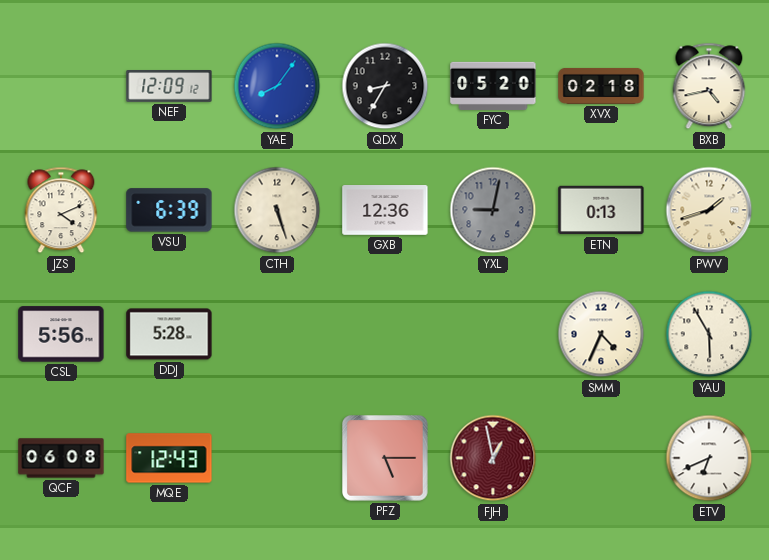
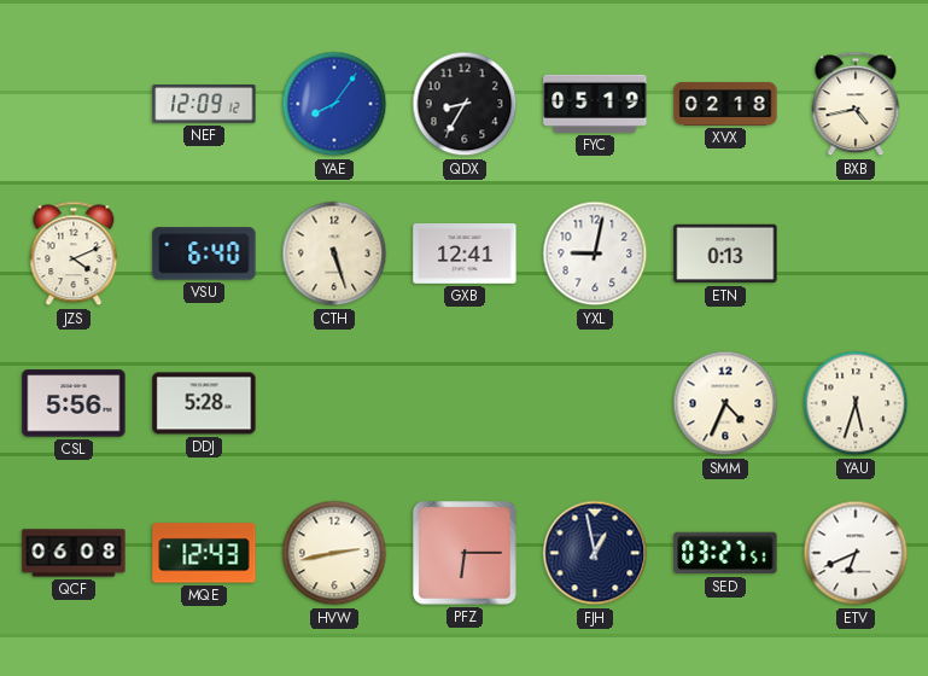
FYC: 05:20 -> 05:19
VSU: 6:39 -> 6:40
GXB: 12:36 -> 12:41
YXL dial: grey -> white
PWV: 1:42 -> none
YAU: 5:55 -> 5:33
HVW: none -> 2:43
PFZ: 5:15 -> 6:15
FJH dial: burgundy -> navy
SED: none -> 03:27
